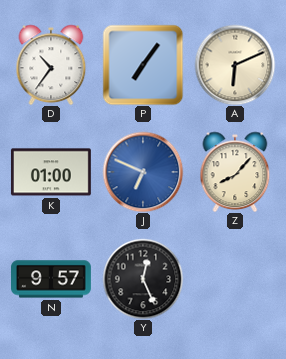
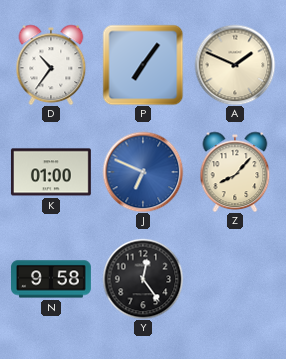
A: 6:11 -> 1:49
N: 9:57 -> 9:58
Y: 12:26 -> 12:24
